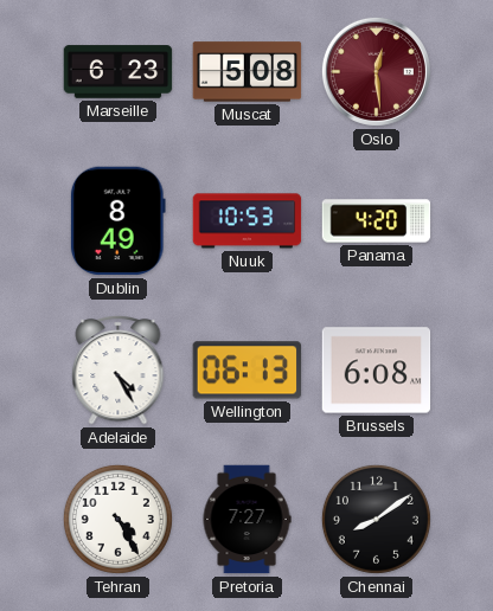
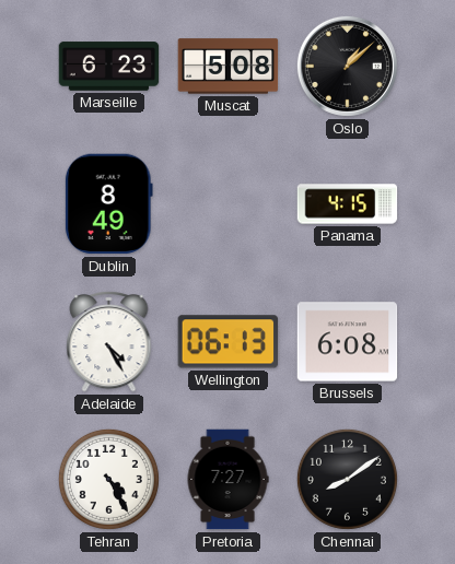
Oslo: 12:29 -> 1:08
Oslo dial: burgundy -> black
Nuuk: 10:53 -> none
Panama: 4:20 -> 4:15
